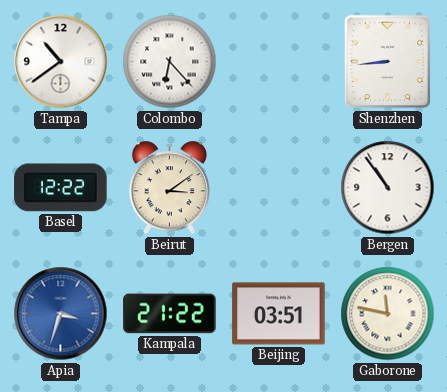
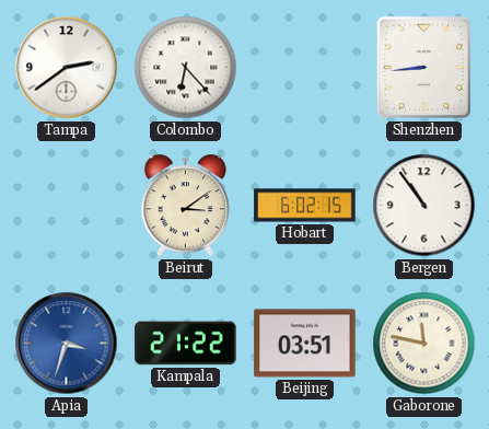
Tampa: 10:39 -> 2:39
Basel: 12:22 -> none
Hobart: none -> 6:02
